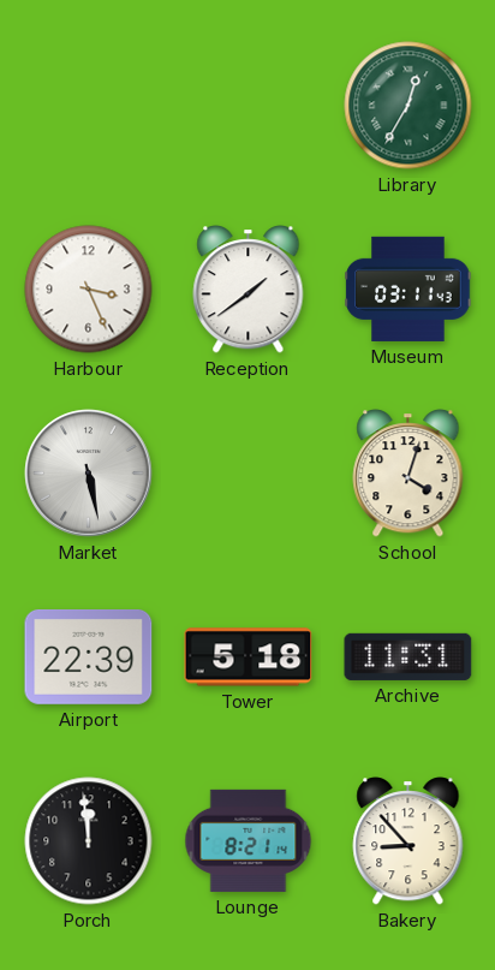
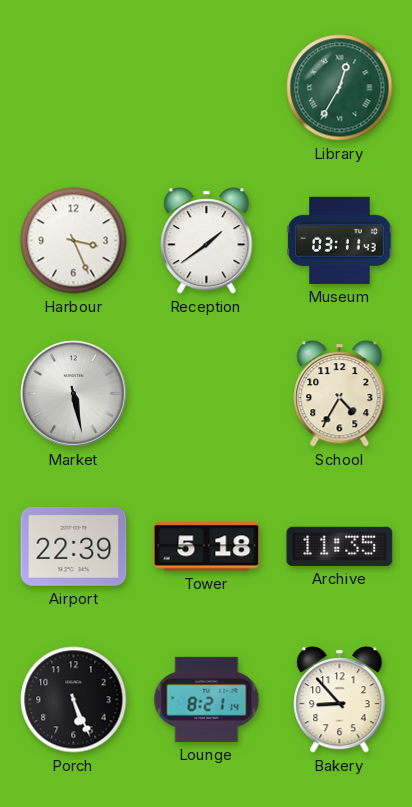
School: 4:03 -> 4:35
Archive: 11:31 -> 11:35
Porch: 11:59 -> 5:26
